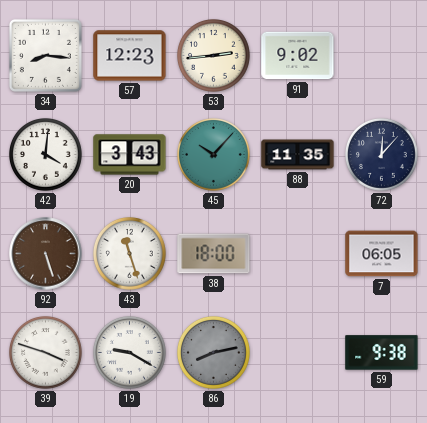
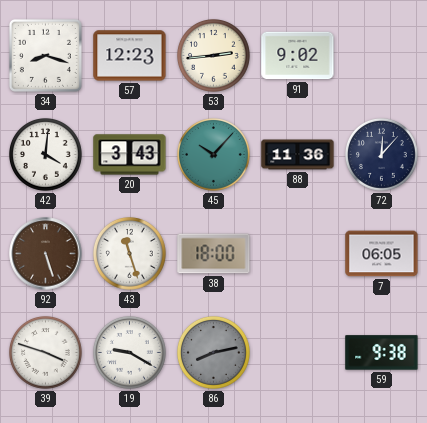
34: 8:16 -> 8:18
88: 11:35 -> 11:36
